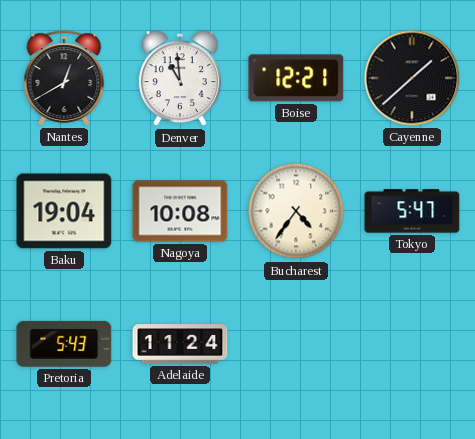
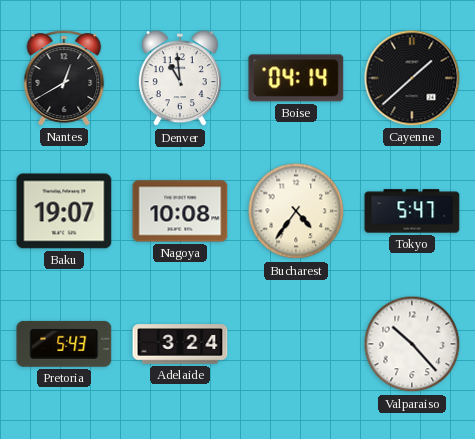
Boise: 12:21 -> 04:14
Baku: 19:04 -> 19:07
Adelaide: 11:24 -> 3:24
Valparaiso: none -> 10:23
